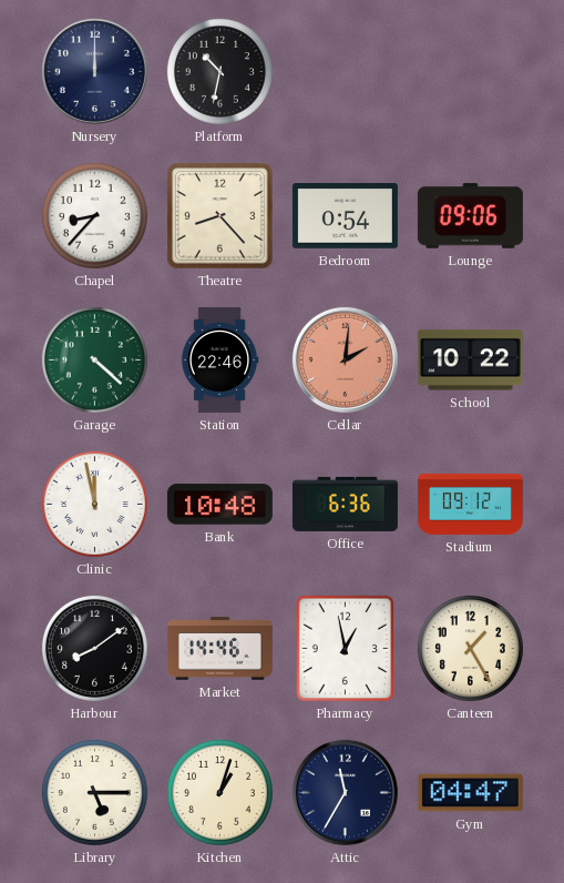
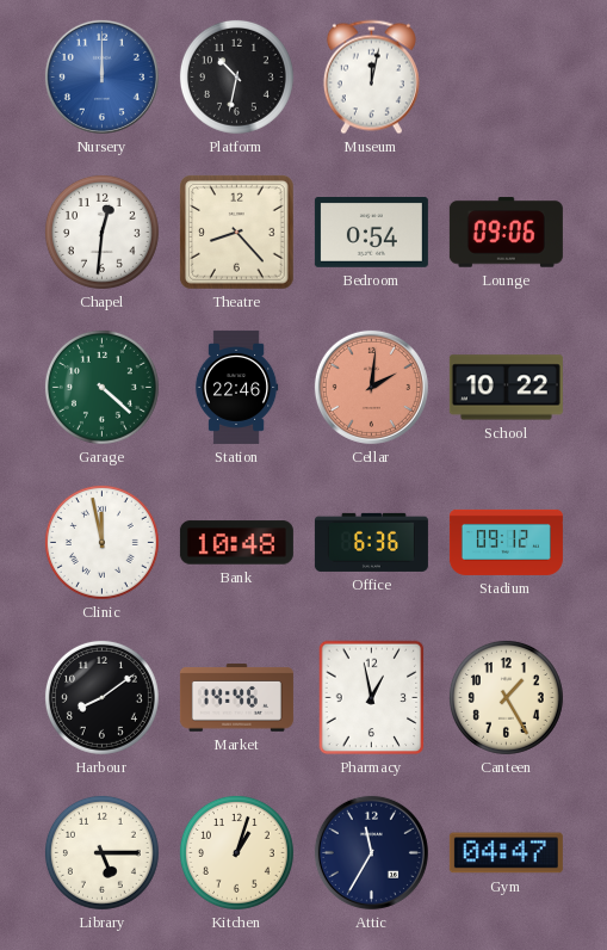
Nursery dial: navy -> blue
Museum: none -> 12:02
Chapel: 8:37 -> 12:31
